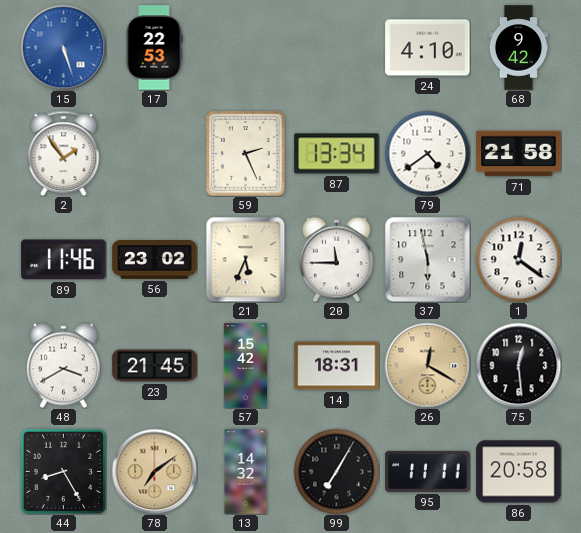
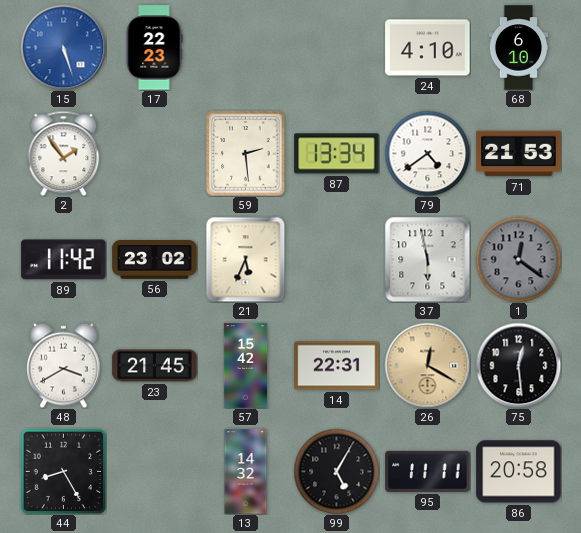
17: 22:53 -> 22:23
68: 9:42 -> 6:10
59: 2:26 -> 2:29
71: 21:58 -> 21:53
89: 11:46 -> 11:42
20: 11:45 -> none
1 dial: white -> grey
14: 18:31 -> 22:31
78: 7:09 -> none
99: 7:05 -> 5:05
